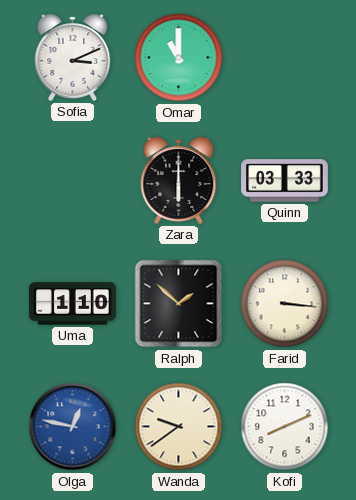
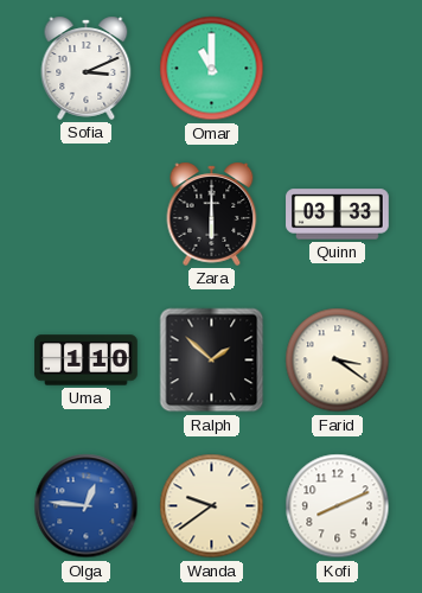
Farid: 3:16 -> 3:21
Olga: 12:47 -> 12:46
